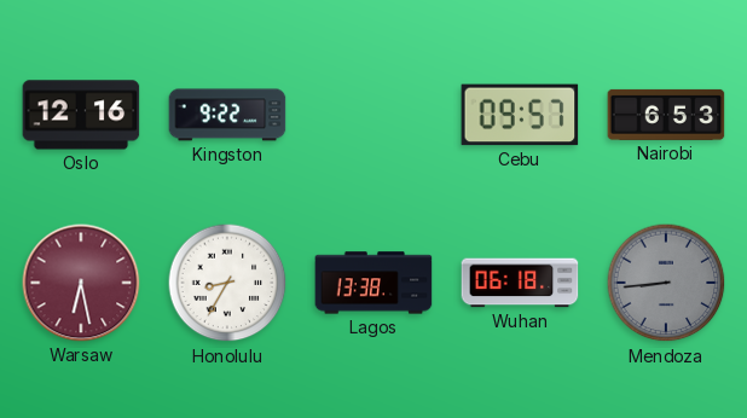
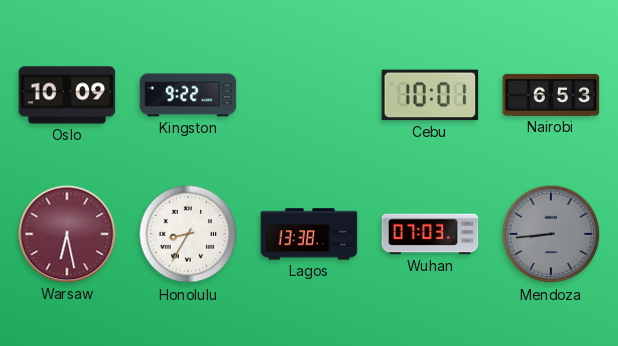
Oslo: 12:16 -> 10:09
Cebu: 09:57 -> 10:01
Wuhan: 06:18 -> 07:03
